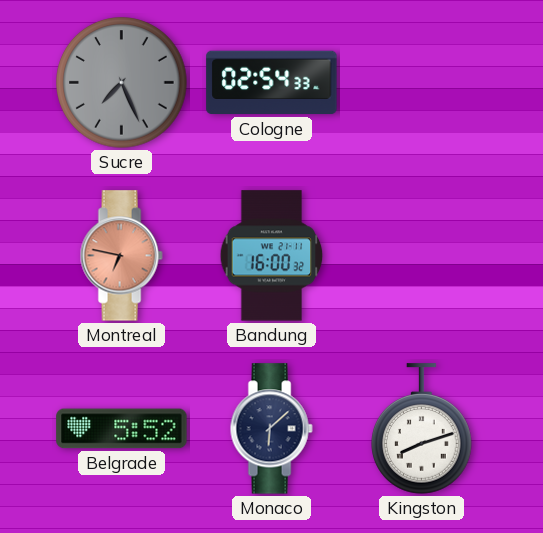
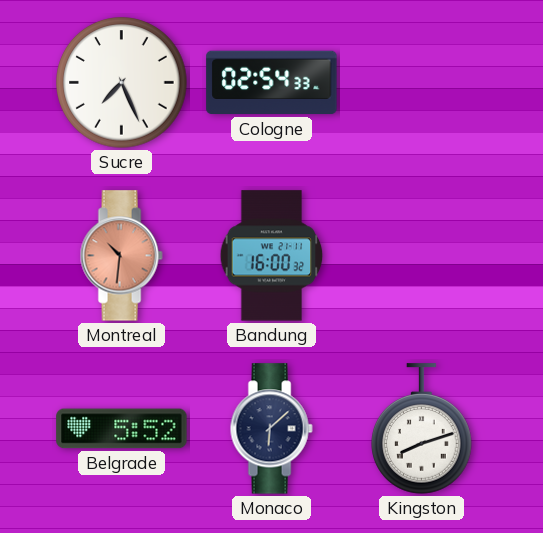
Sucre dial: grey -> white
Montreal: 6:47 -> 10:31
